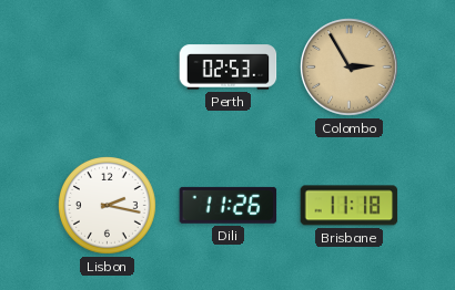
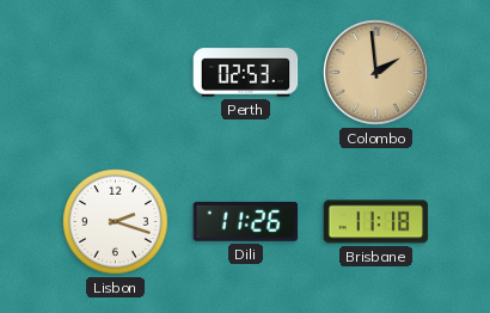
Colombo: 2:55 -> 1:59
Lisbon: 2:17 -> 2:18
